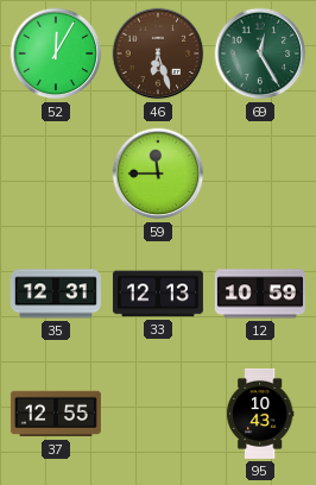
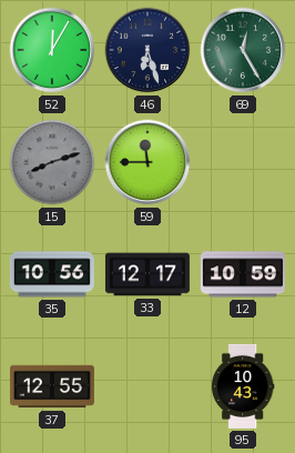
46 dial: brown -> navy
15: none -> 8:12
35: 12:31 -> 10:56
33: 12:13 -> 12:17
